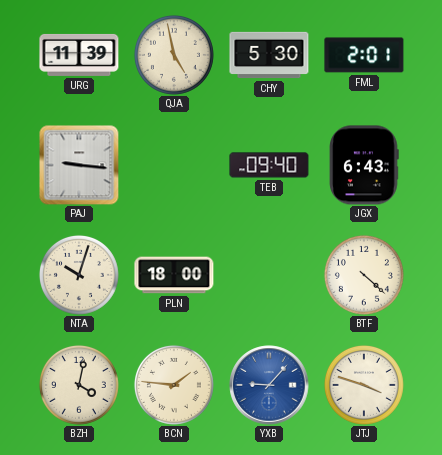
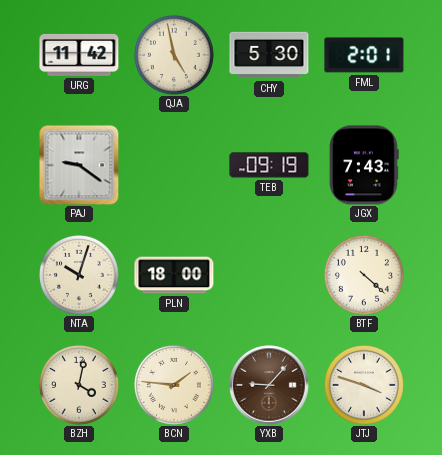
URG: 11:39 -> 11:42
PAJ: 9:16 -> 9:21
TEB: 09:40 -> 09:19
JGX: 6:43 -> 7:43
YXB dial: blue -> brown
